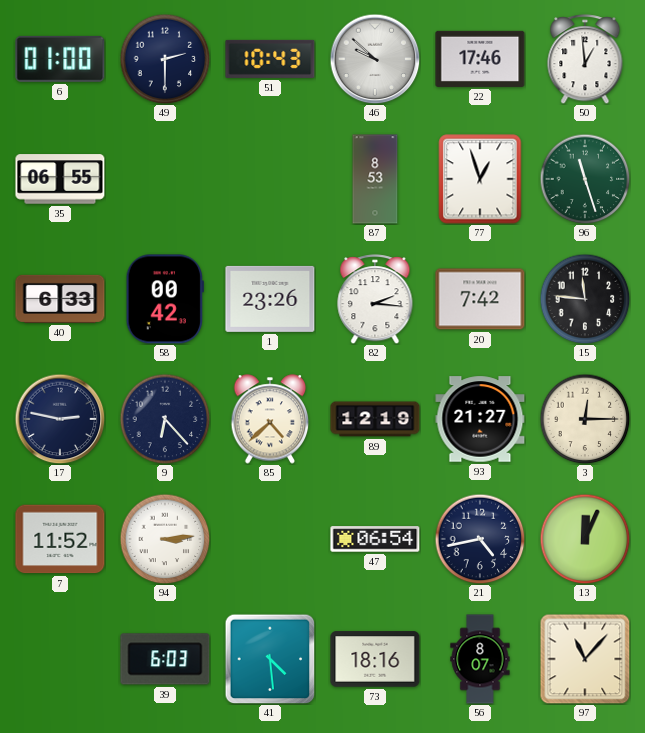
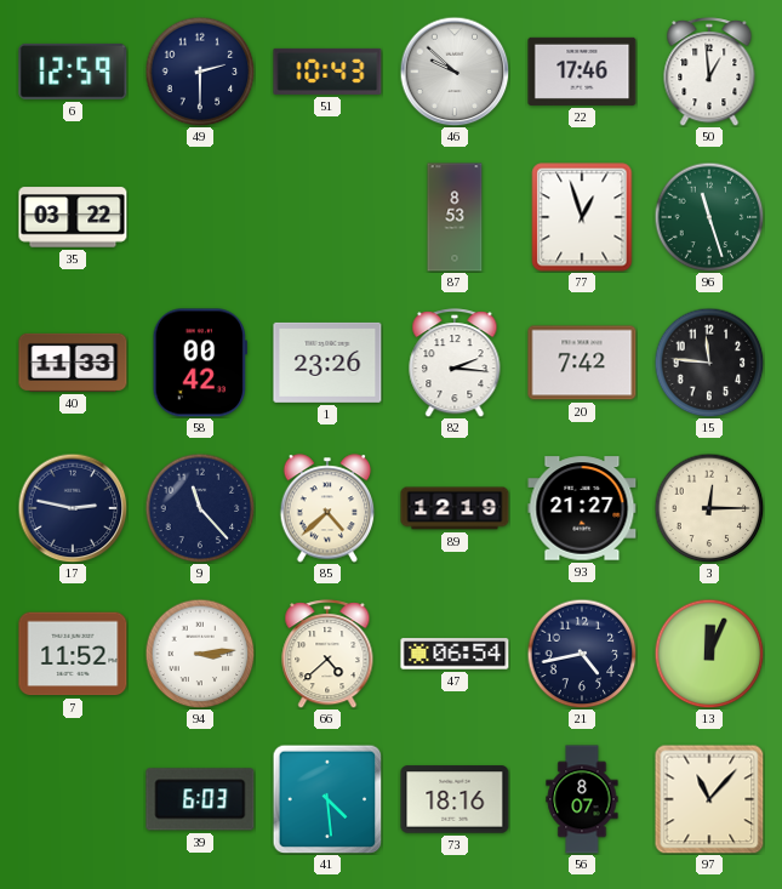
6: 01:00 -> 12:59
35: 06:55 -> 03:22
40: 6:33 -> 11:33
9: 6:23 -> 11:23
66: none -> 4:38
